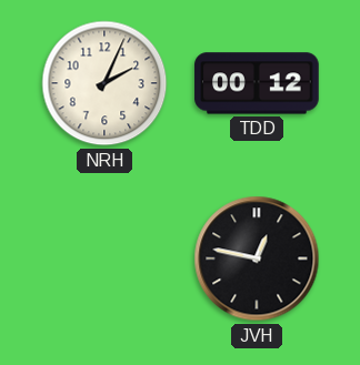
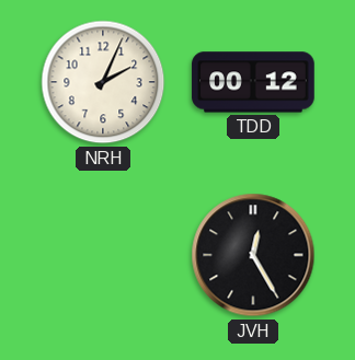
JVH: 12:47 -> 12:25
